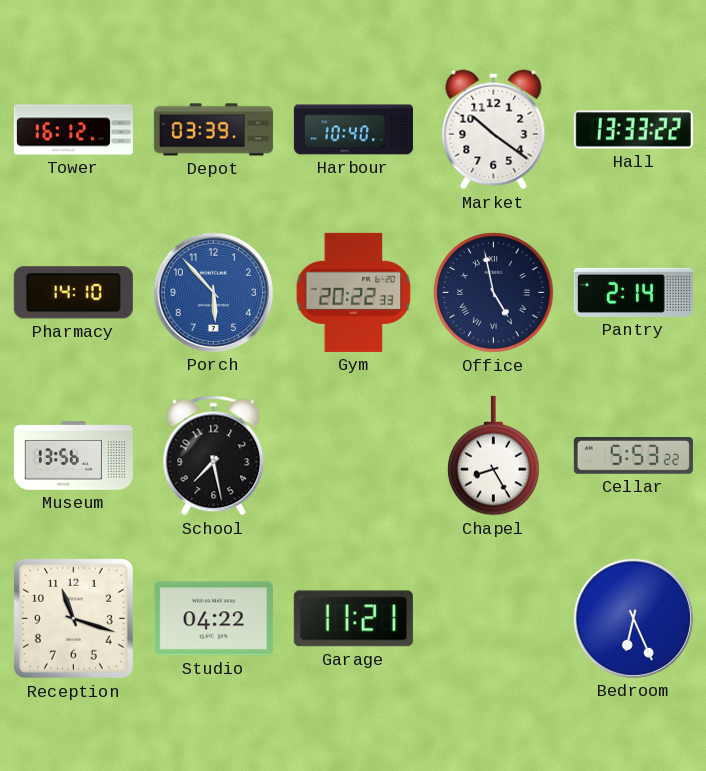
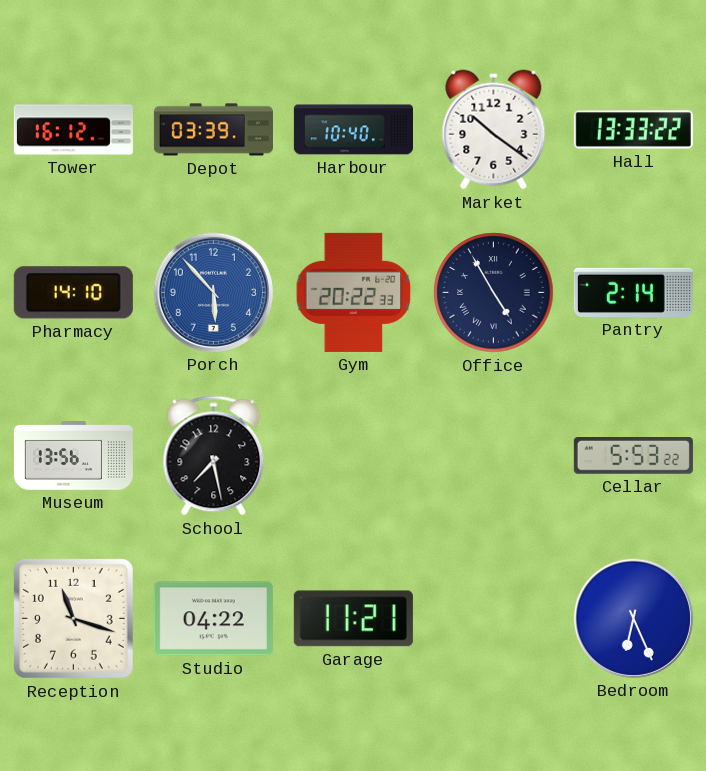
Office: 4:58 -> 4:55
Chapel: 8:25 -> none
